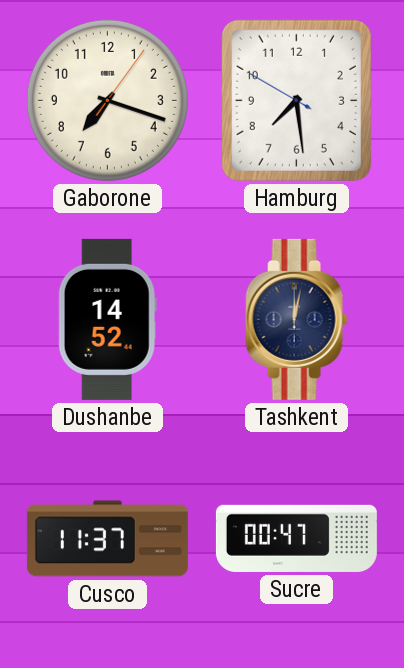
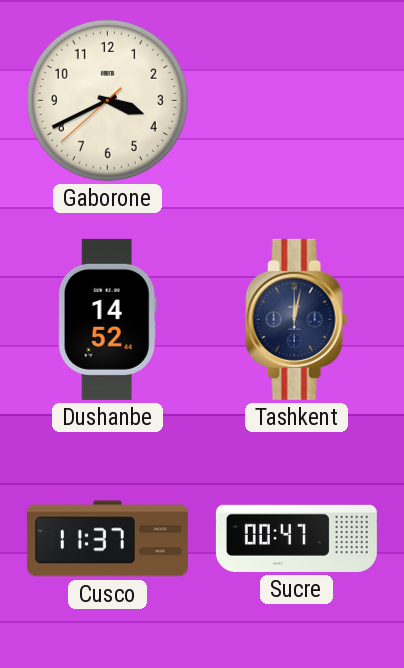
Gaborone: 7:18 -> 3:40
Hamburg: 7:28 -> none
